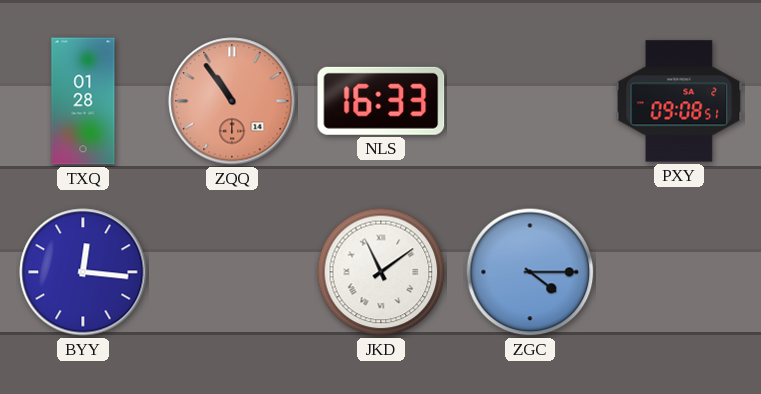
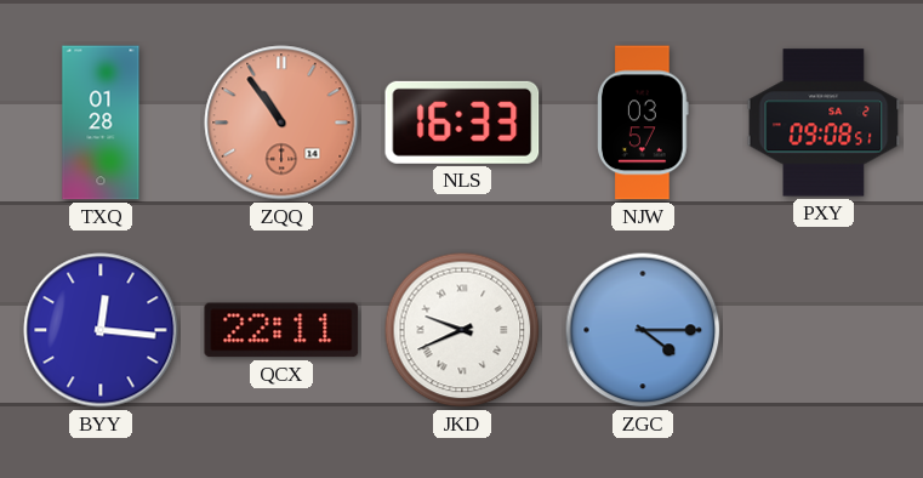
NJW: none -> 03:57
QCX: none -> 22:11
JKD: 11:09 -> 9:41
